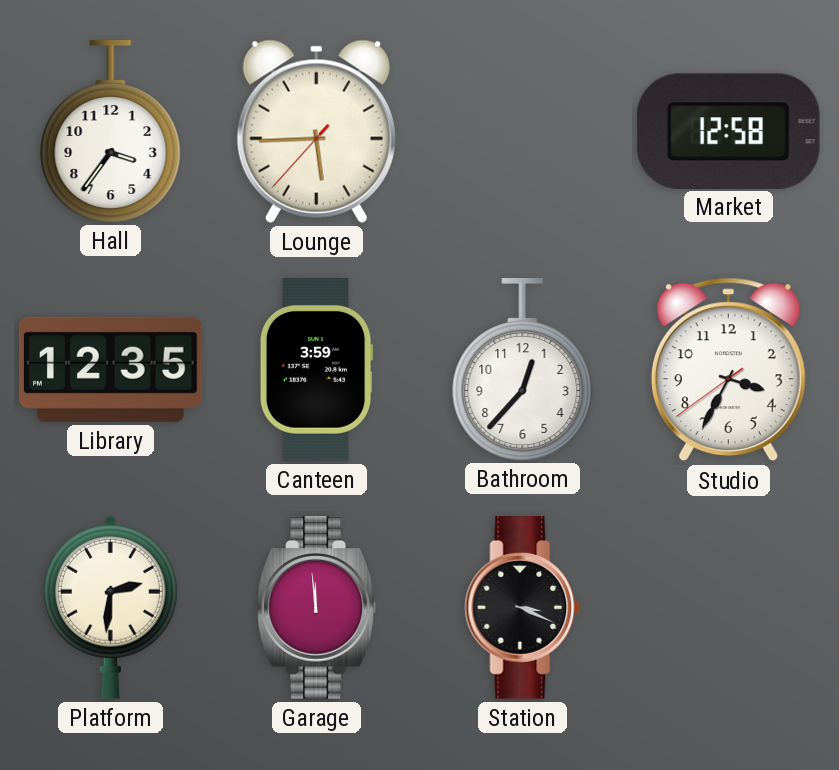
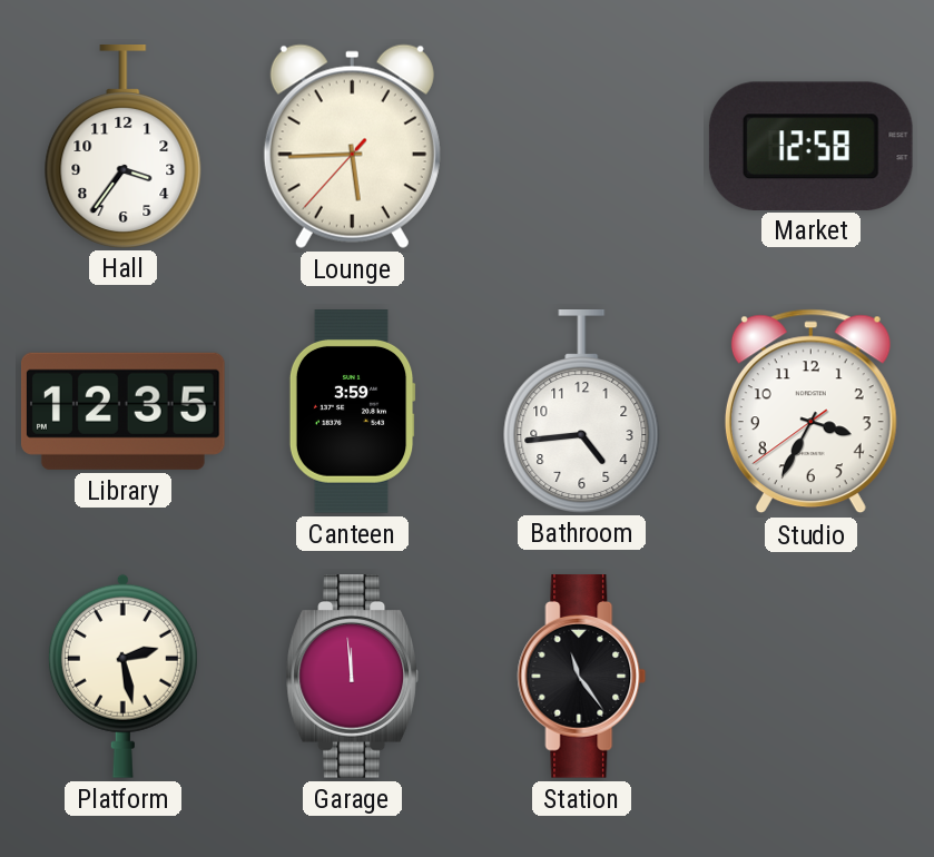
Bathroom: 12:37 -> 4:44
Platform: 2:31 -> 2:28
Station: 3:19 -> 11:24
